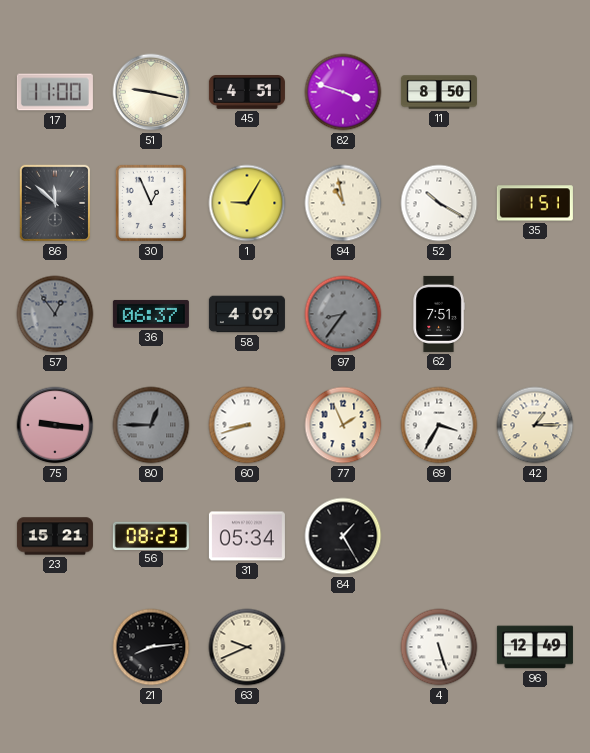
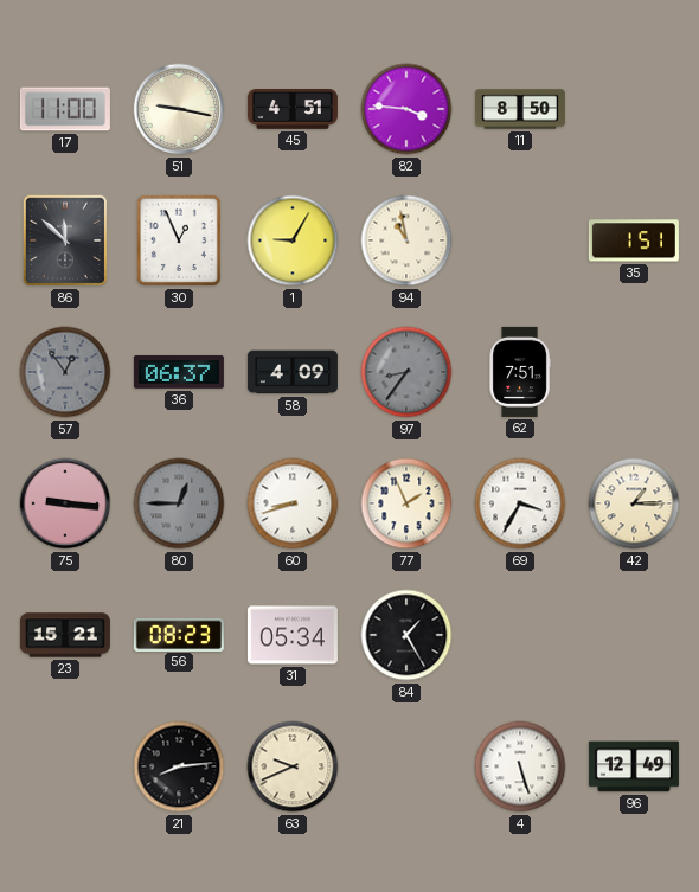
82: 3:48 -> 3:46
52: 10:20 -> none
